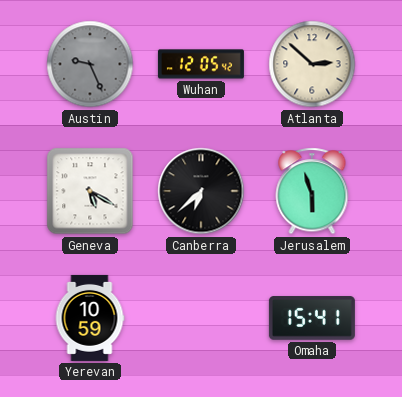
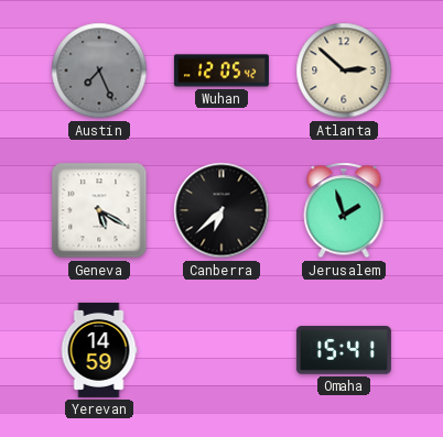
Austin: 9:26 -> 7:26
Jerusalem: 5:57 -> 1:57
Yerevan: 10:59 -> 14:59
